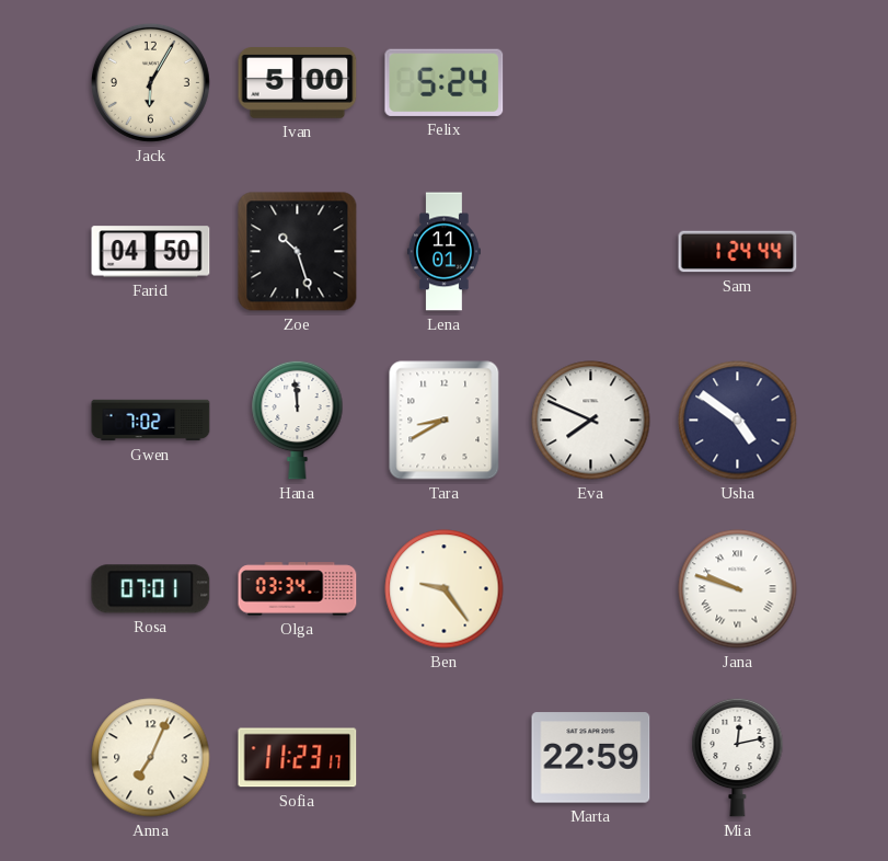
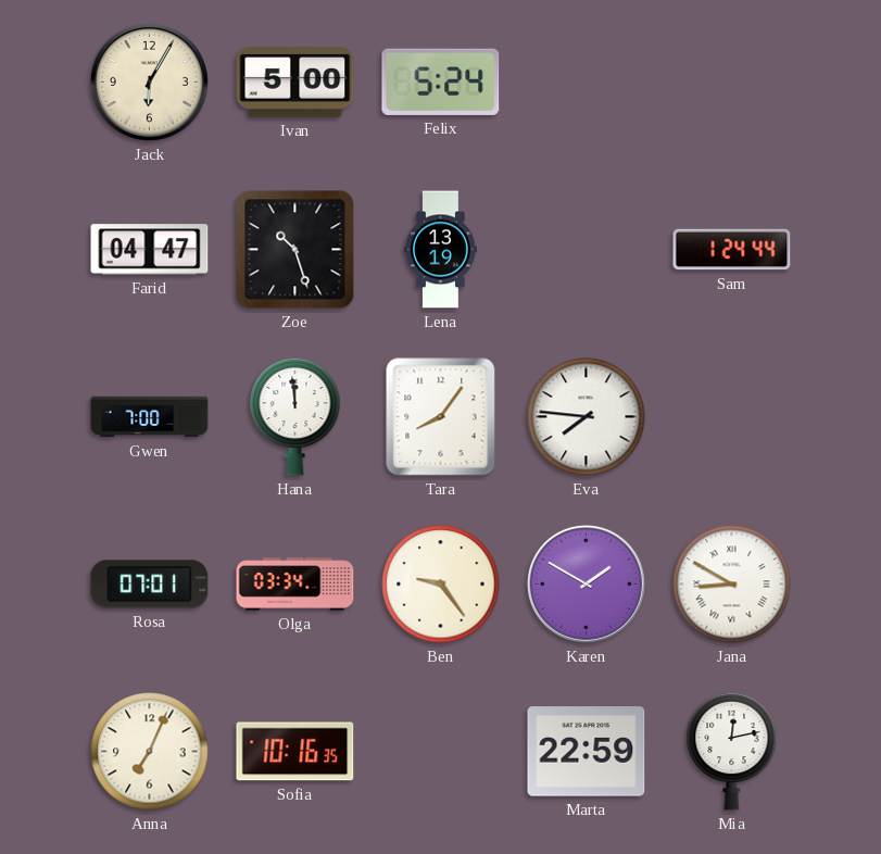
Farid: 04:50 -> 04:47
Lena: 11:01 -> 13:19
Gwen: 7:02 -> 7:00
Tara: 8:40 -> 8:06
Eva: 7:49 -> 7:46
Usha: 4:51 -> none
Karen: none -> 1:50
Jana: 9:48 -> 8:50
Sofia: 11:23 -> 10:16
